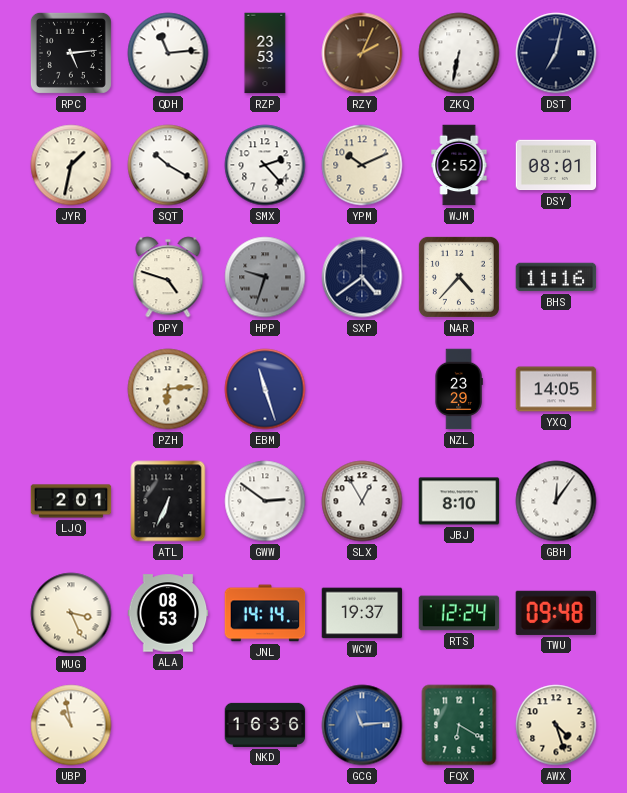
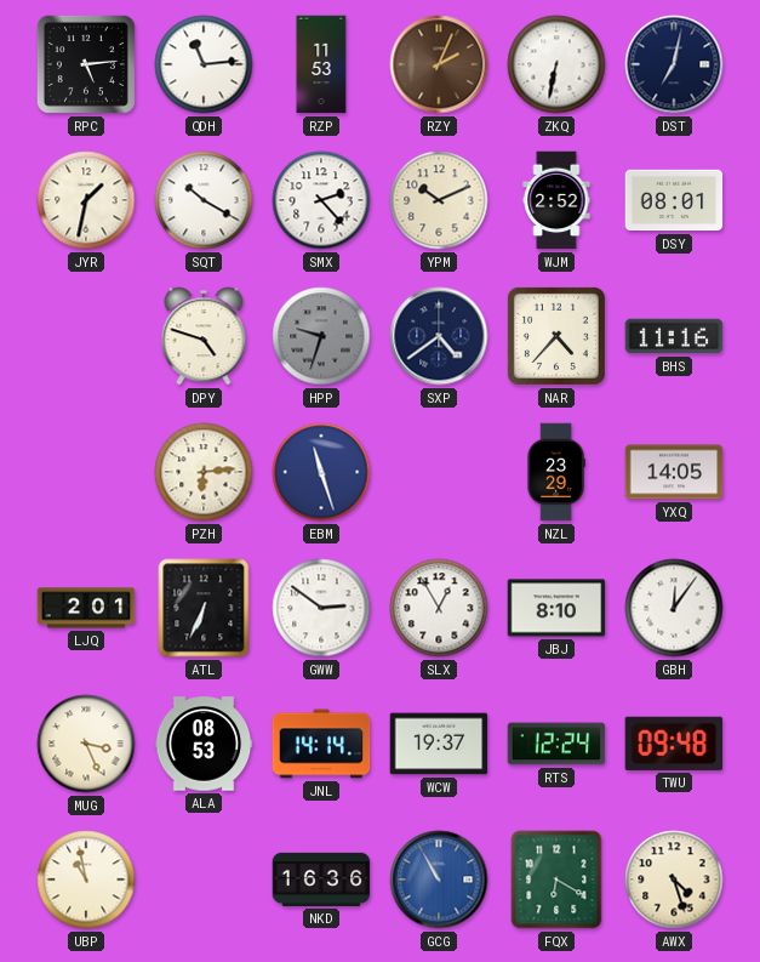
RZP: 23:53 -> 11:53
GCG: 11:14 -> 10:55
